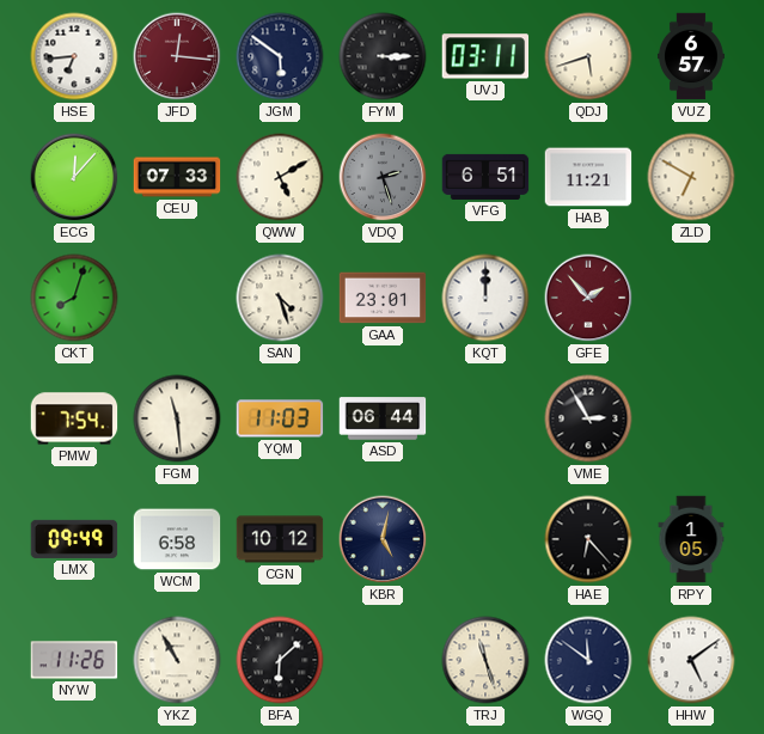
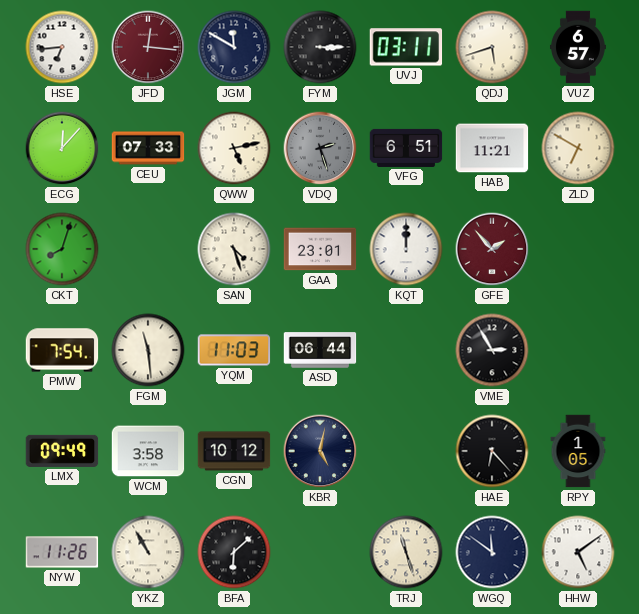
JGM: 5:51 -> 11:50
QWW: 5:10 -> 5:13
WCM: 6:58 -> 3:58
